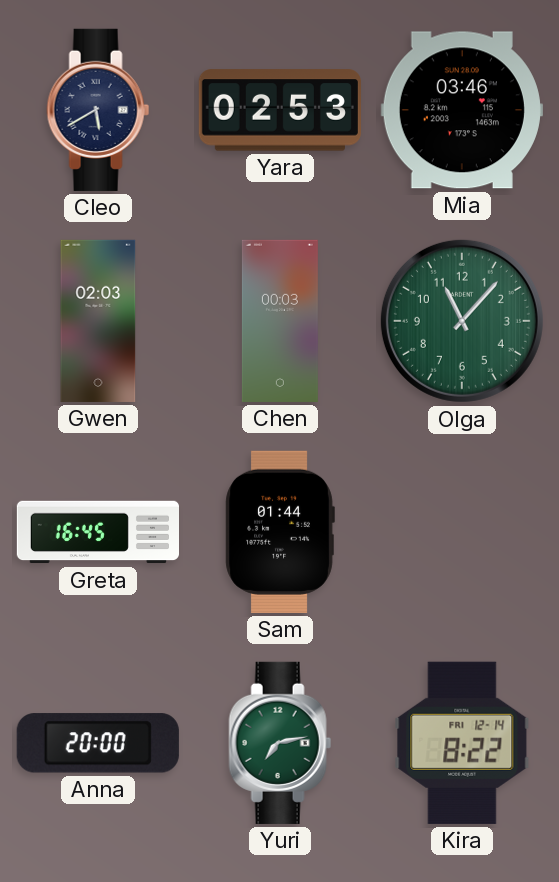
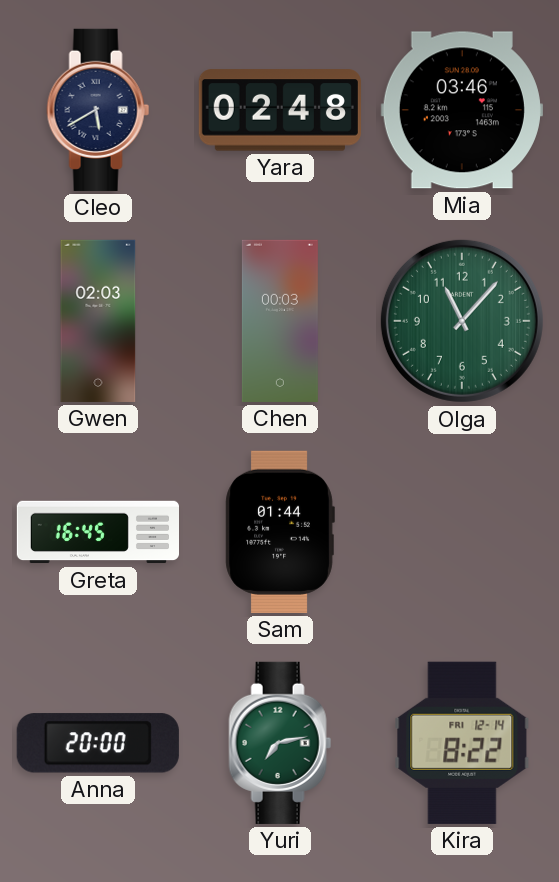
Yara: 02:53 -> 02:48
